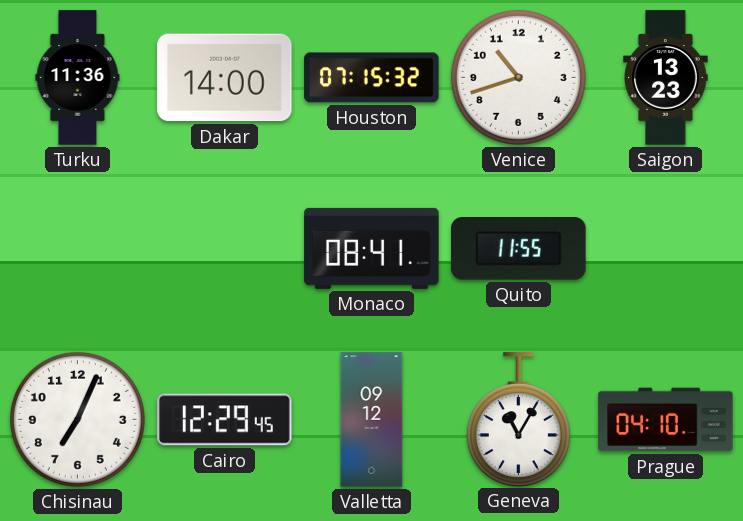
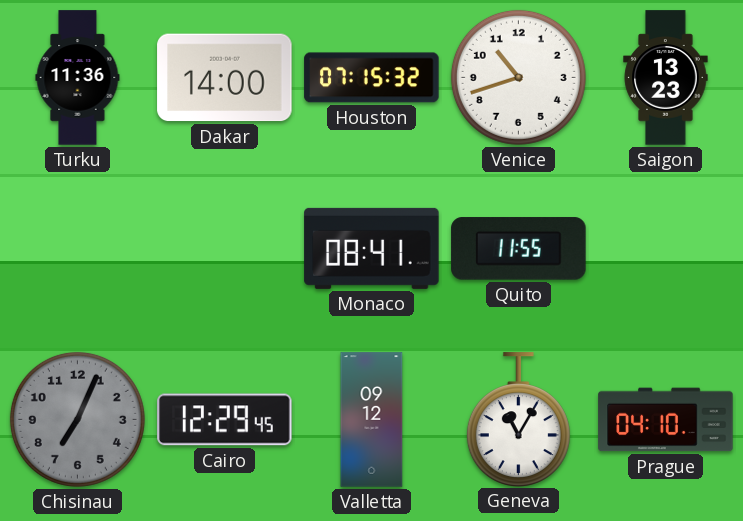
Chisinau dial: white -> grey
